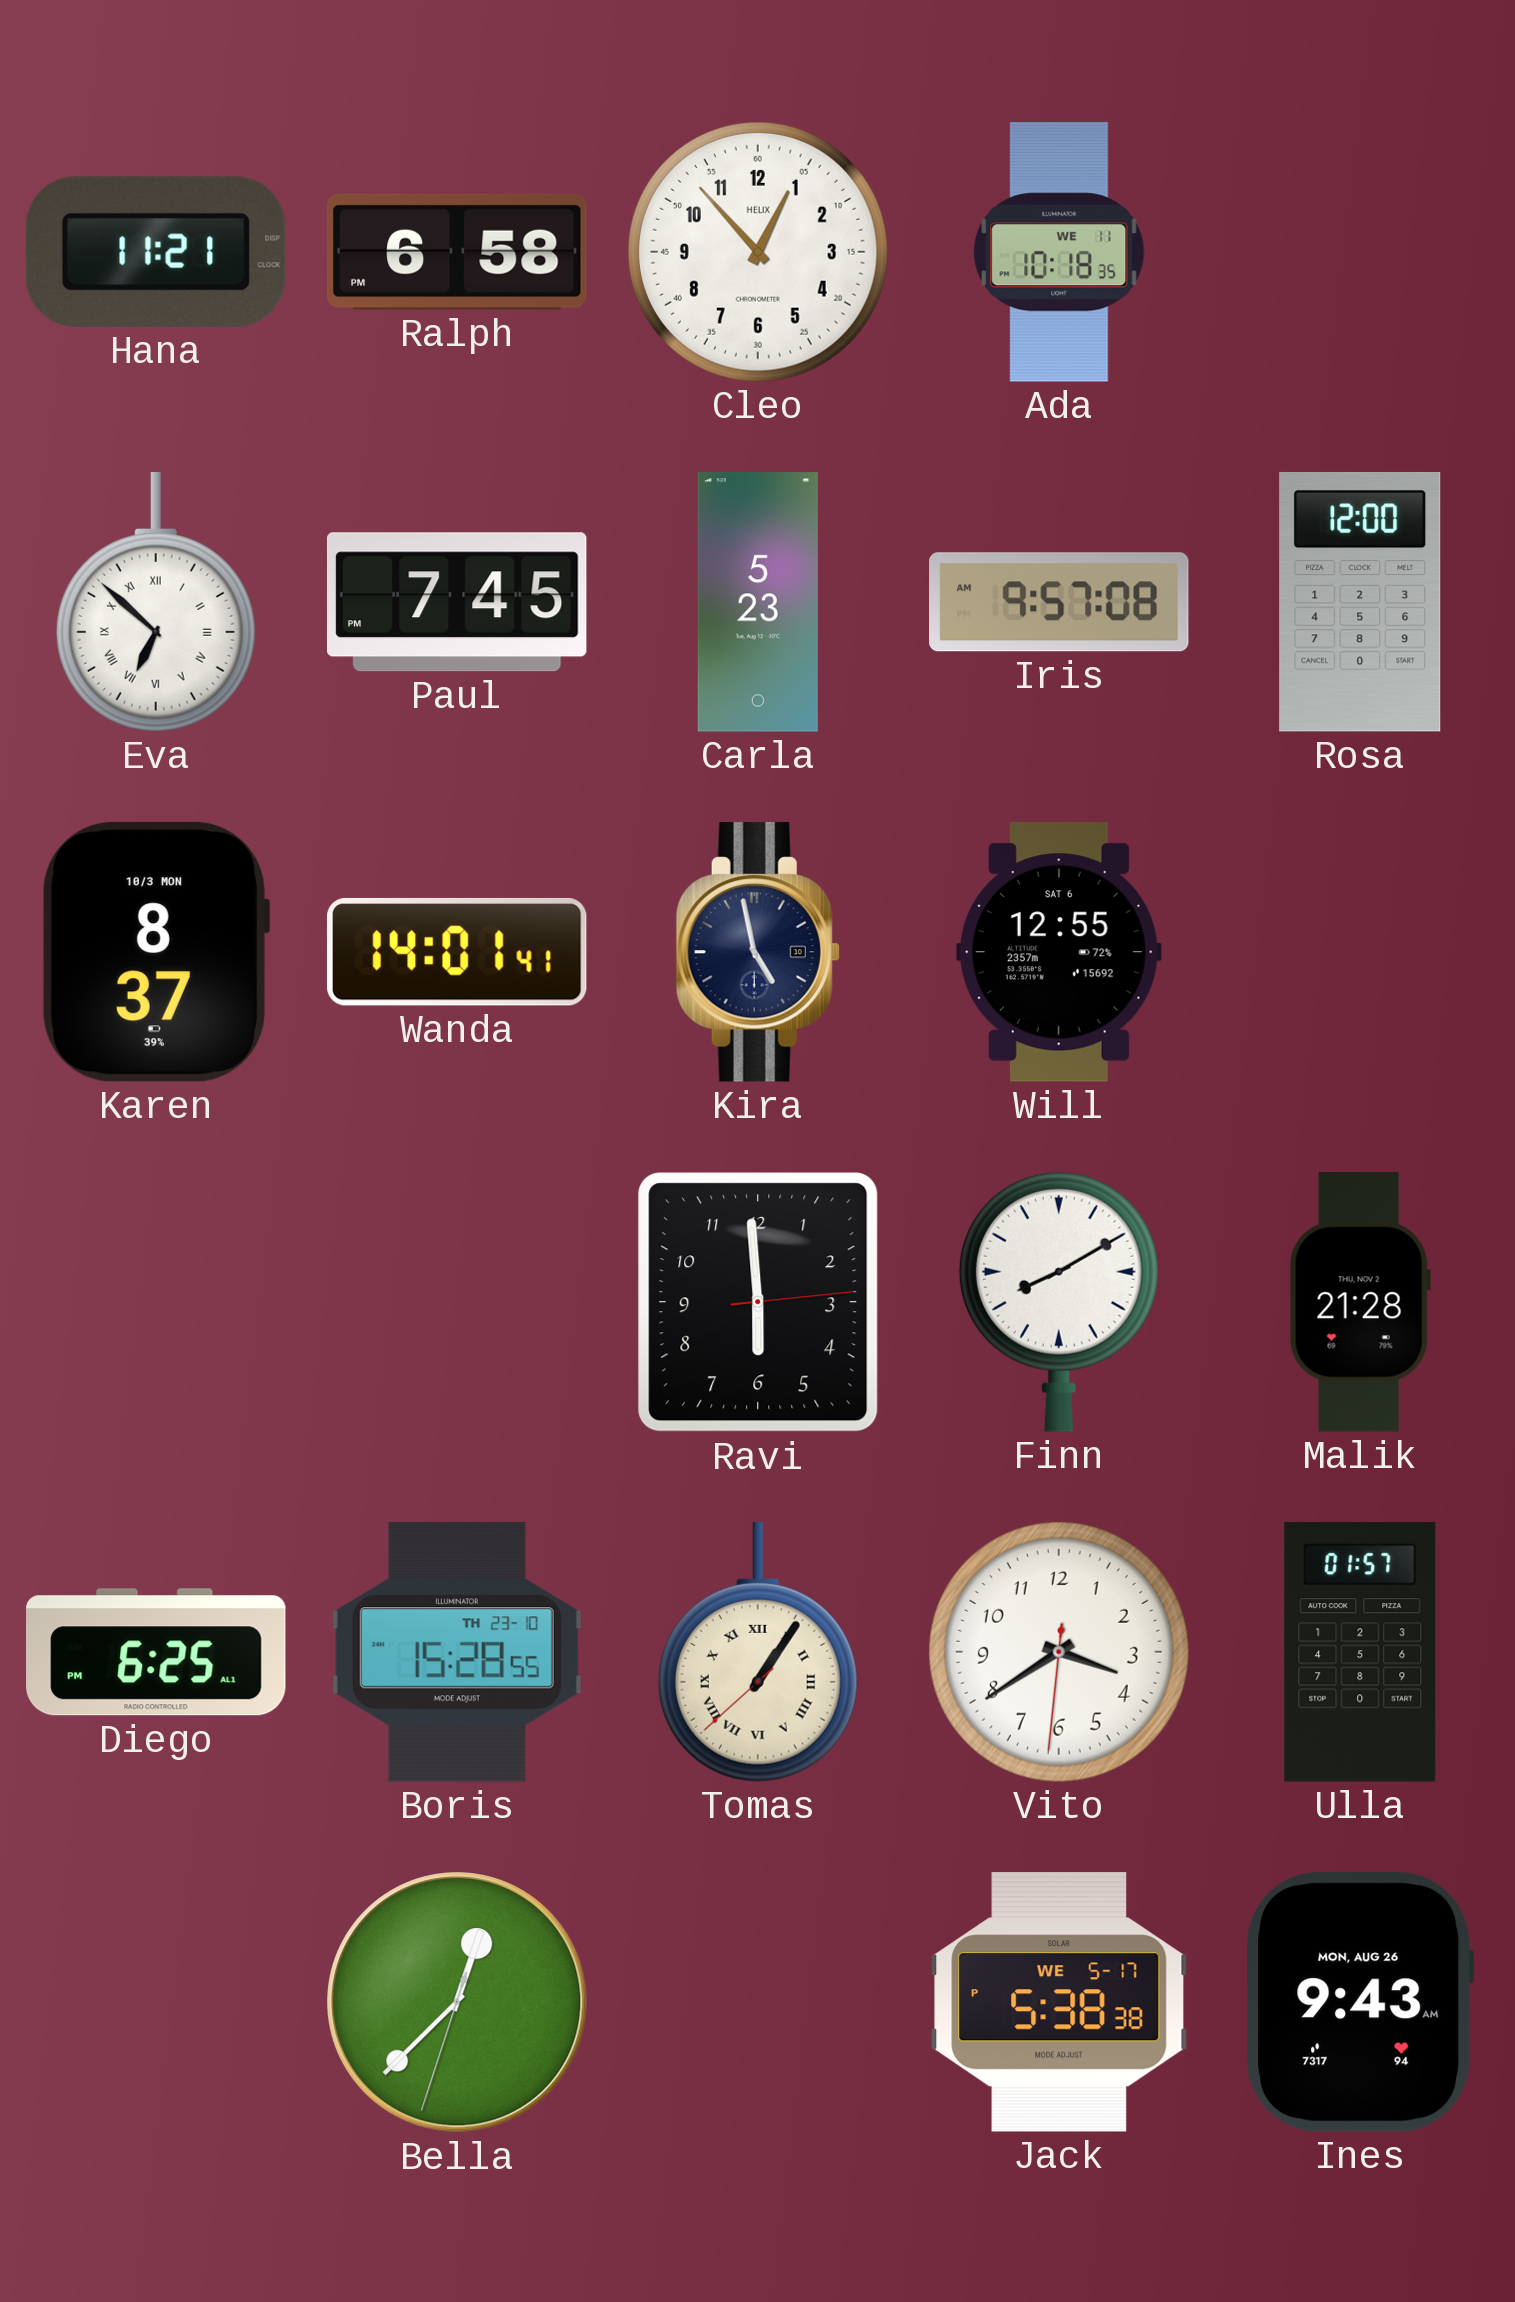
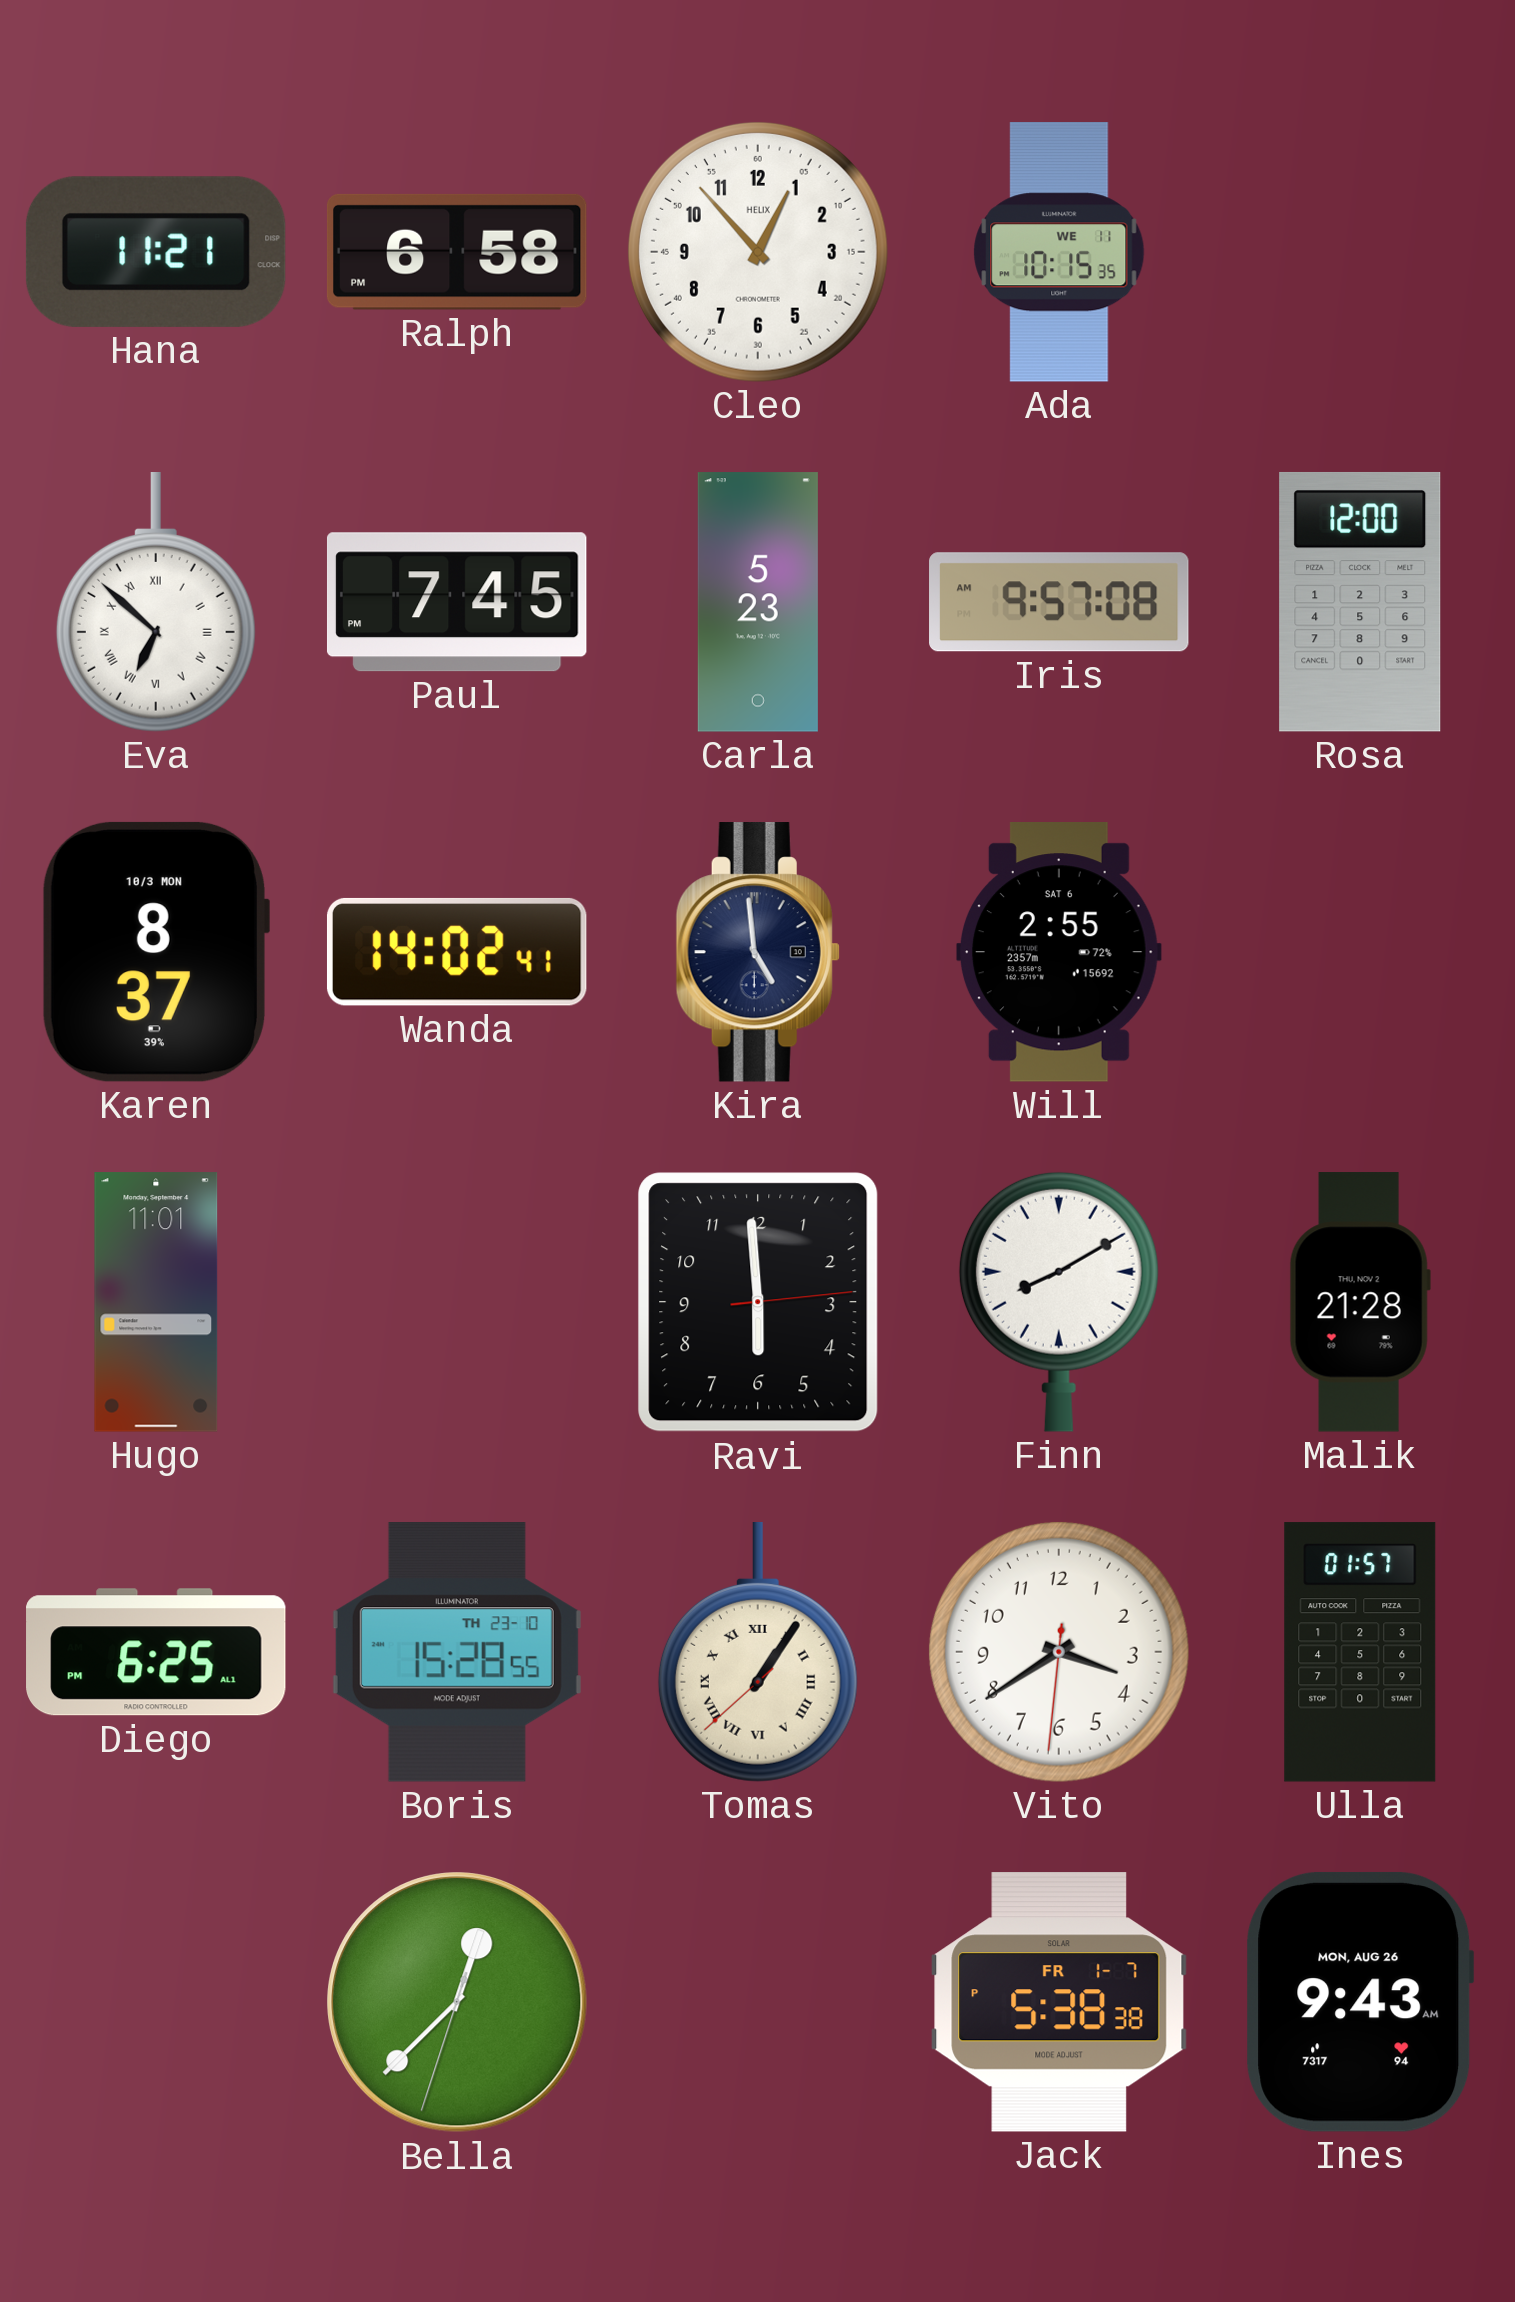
Ada: 10:18 -> 10:15
Wanda: 14:01 -> 14:02
Kira: 4:58 -> 4:59
Will: 12:55 -> 2:55
Hugo: none -> 11:01
Jack date: WE 5-17 -> FR 1-7
